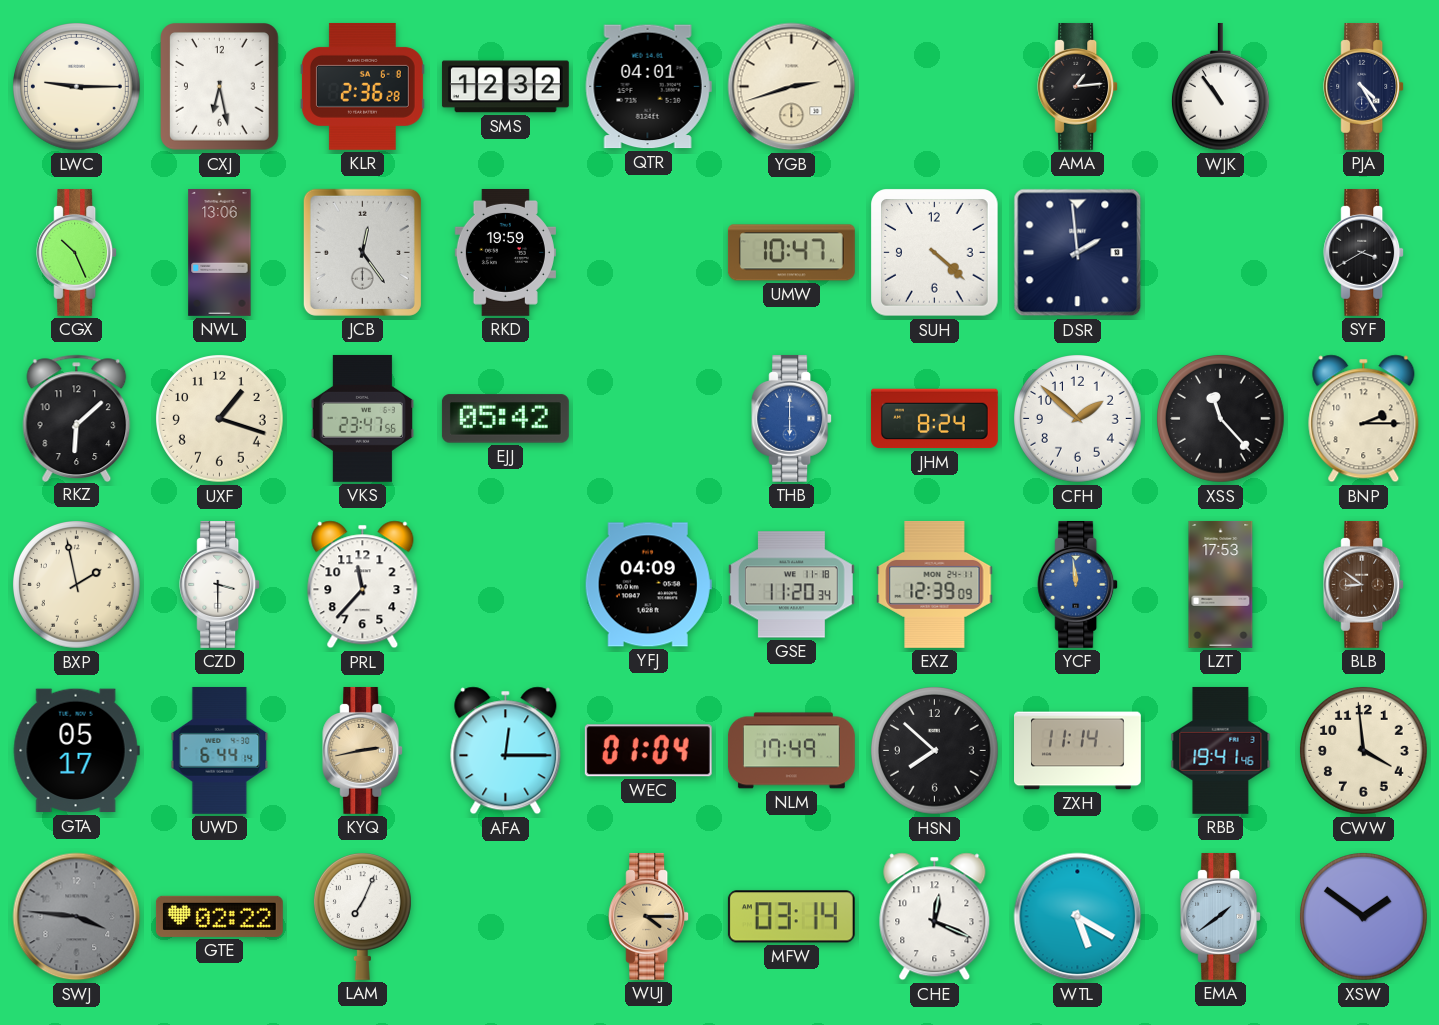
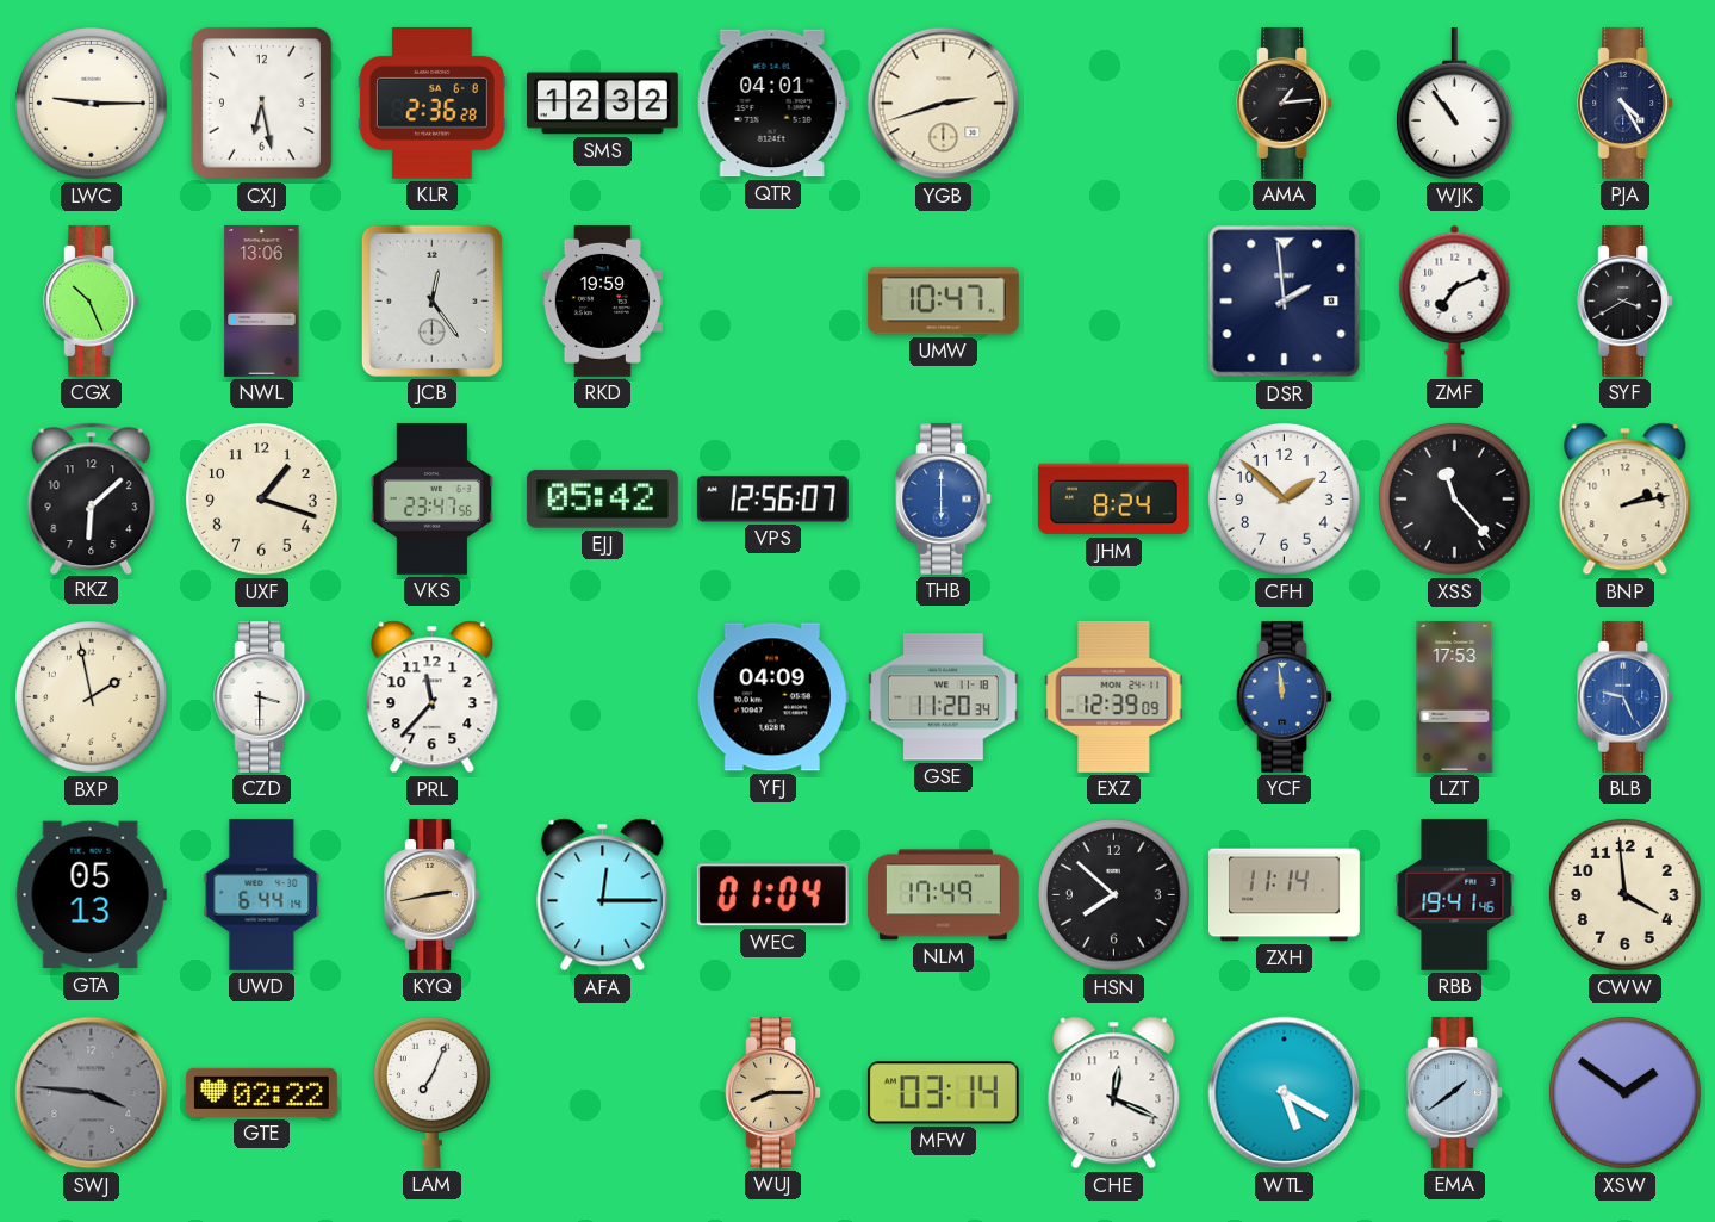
SUH: 4:22 -> none
ZMF: none -> 7:11
VPS: none -> 12:56
BNP: 2:15 -> 2:13
BLB: 8:51 -> 9:26
BLB dial: brown -> blue
GTA: 05:17 -> 05:13
WUJ: 4:15 -> 8:15
